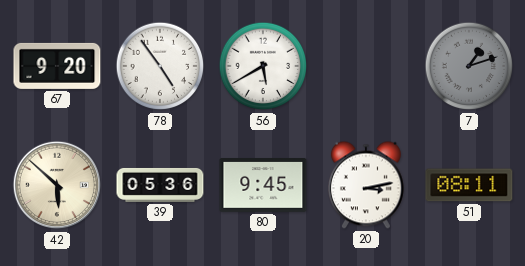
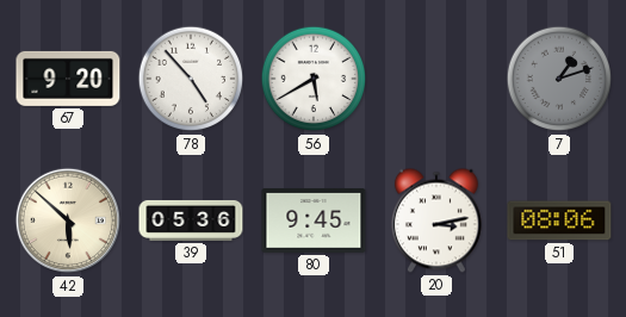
78: 4:54 -> 4:53
51: 08:11 -> 08:06
